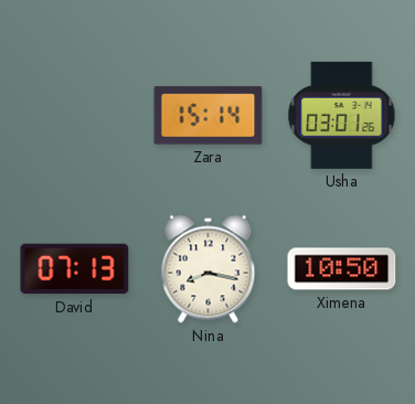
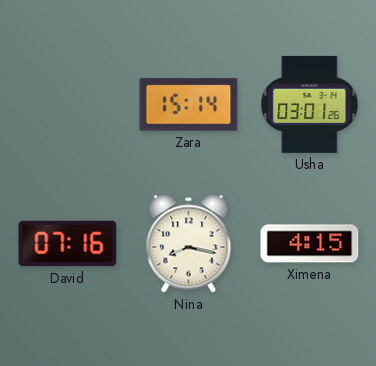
David: 07:13 -> 07:16
Ximena: 10:50 -> 4:15
